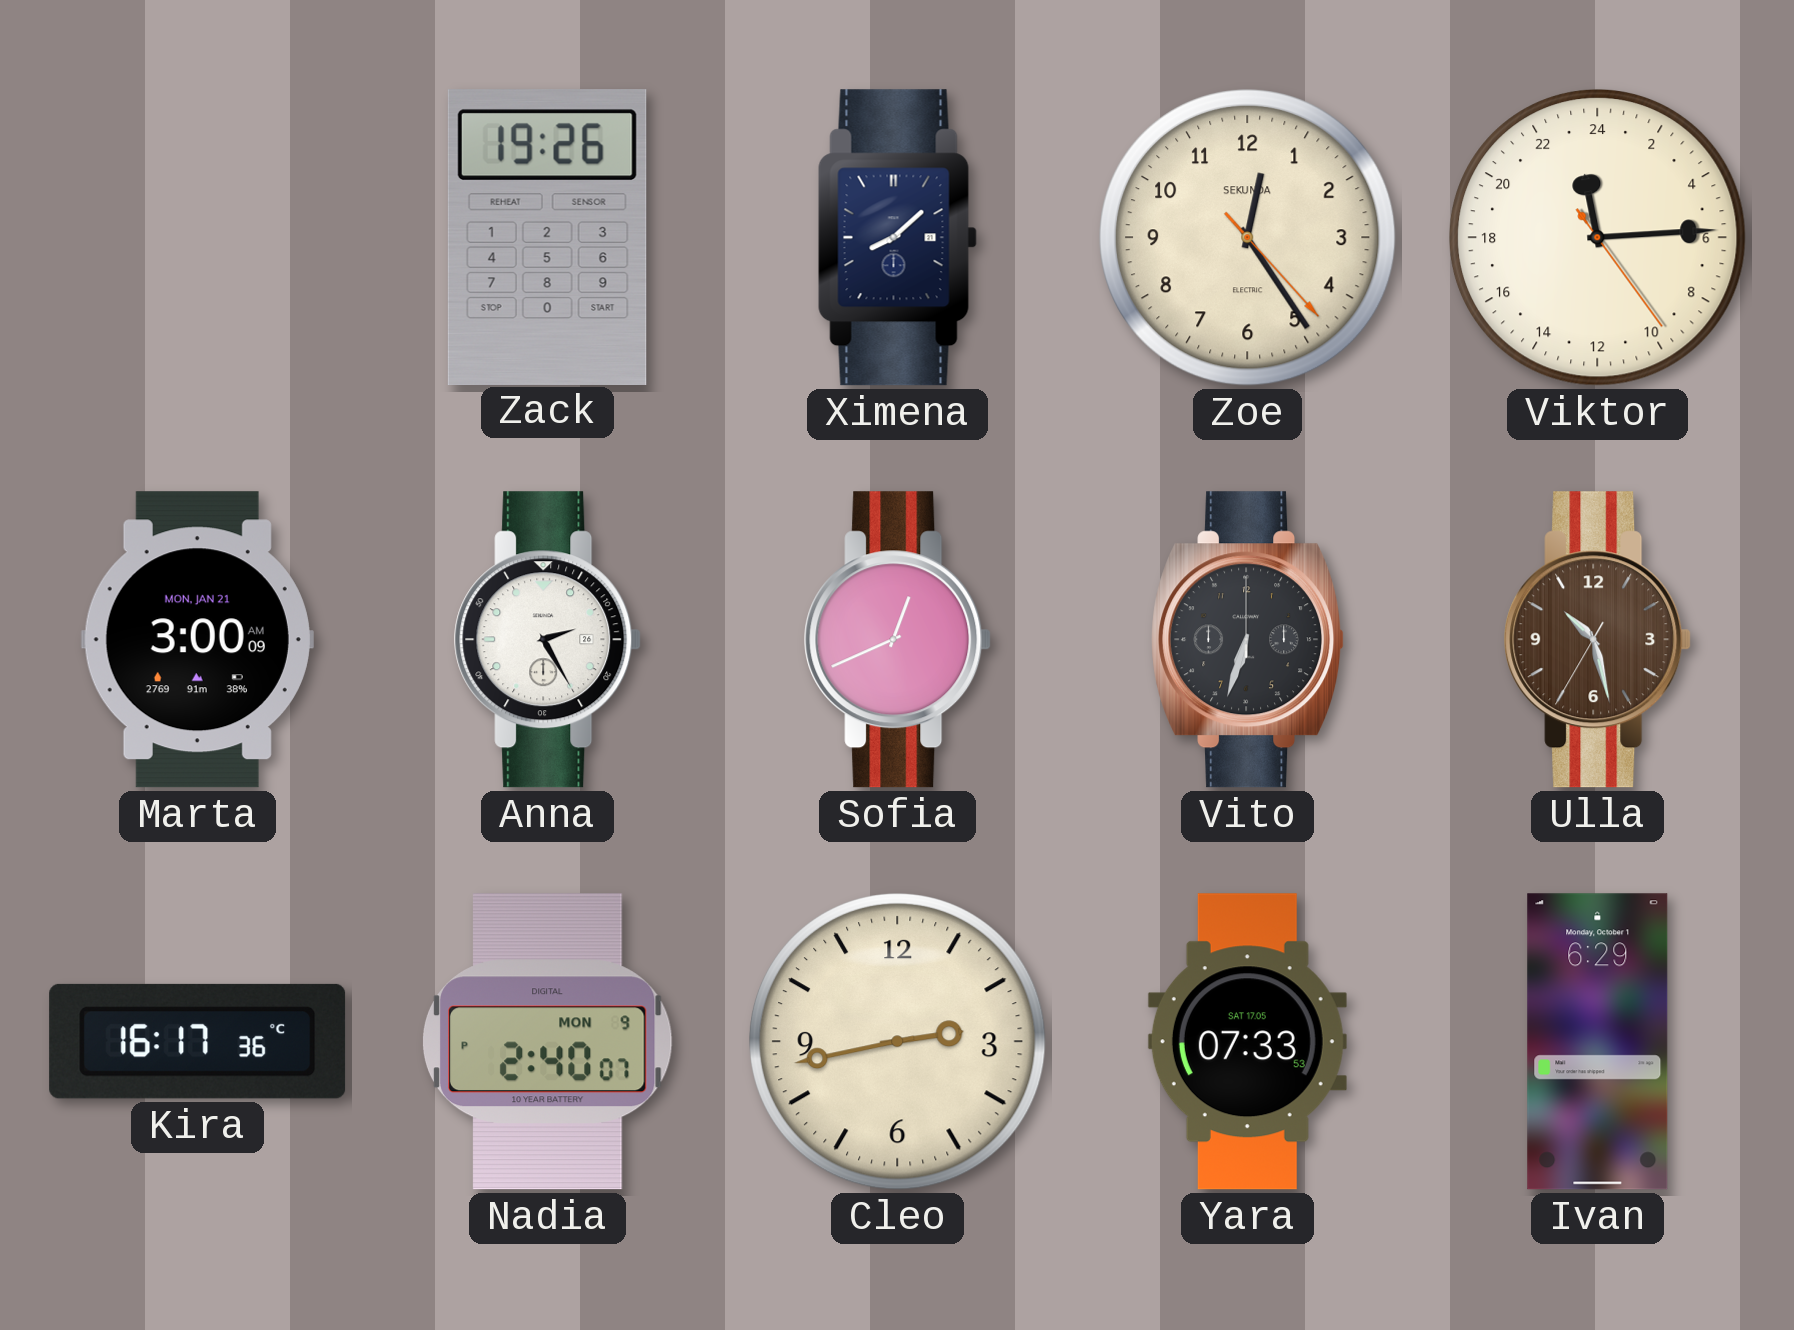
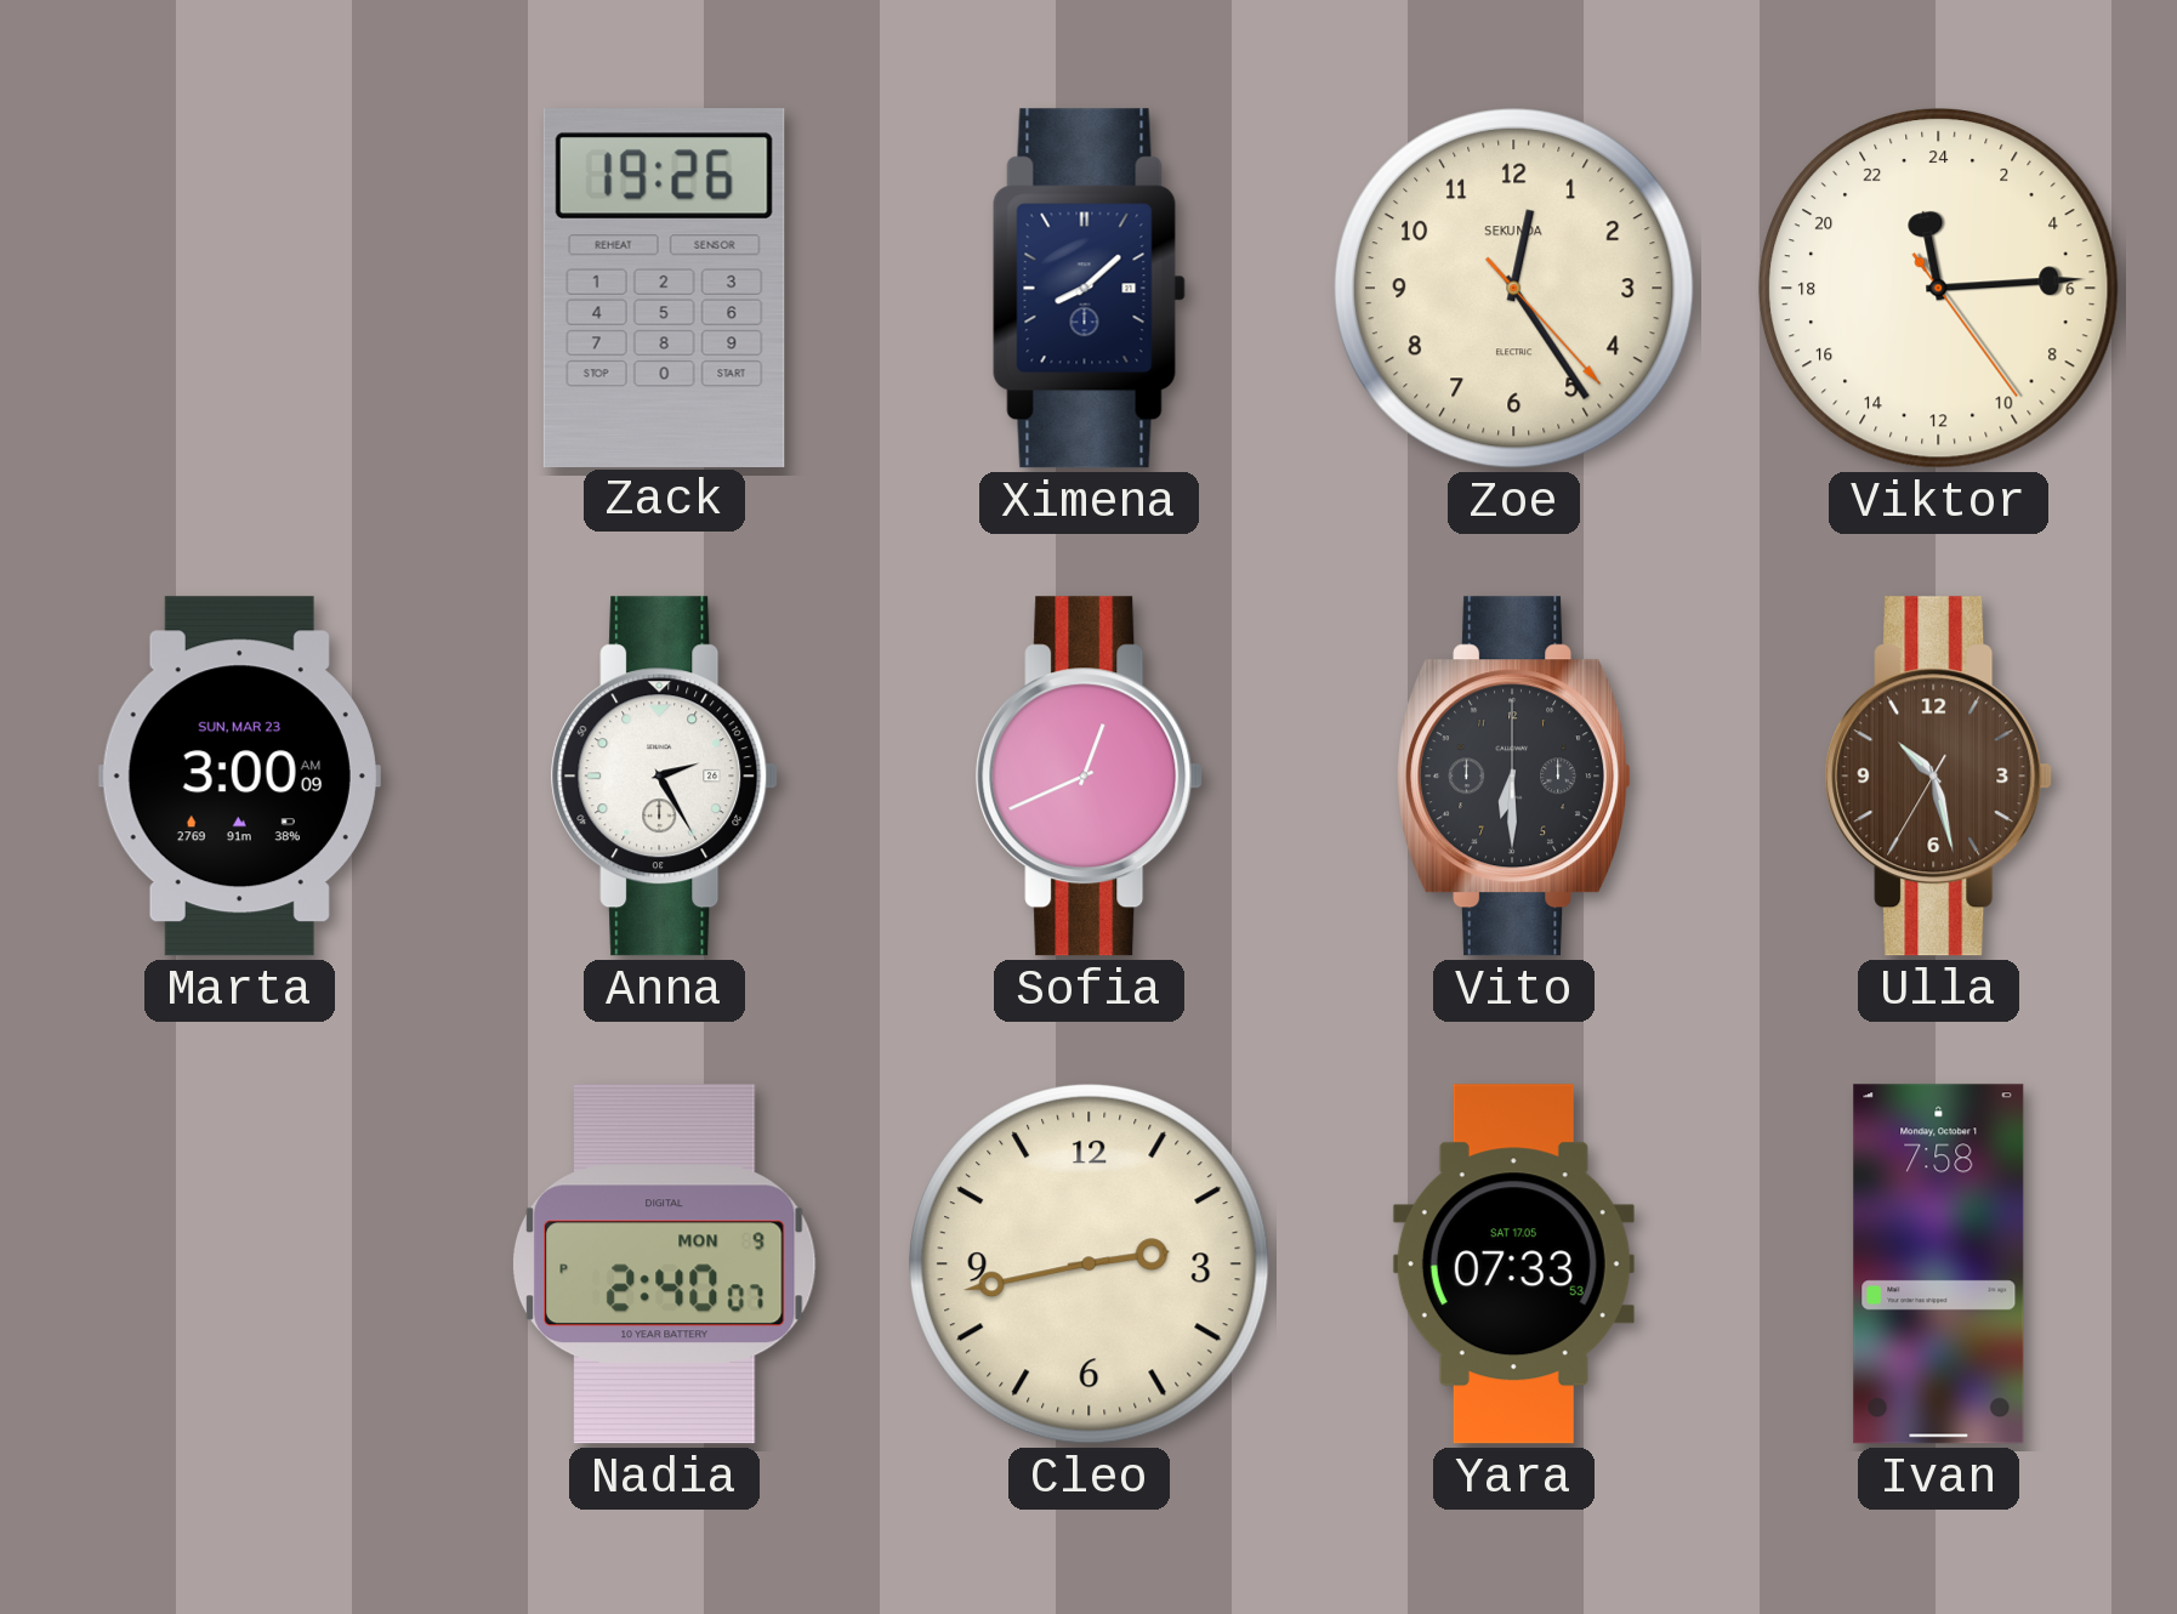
Marta date: MON, JAN 21 -> SUN, MAR 23
Vito: 6:33 -> 6:30
Kira: 16:17 -> none
Ivan: 6:29 -> 7:58
